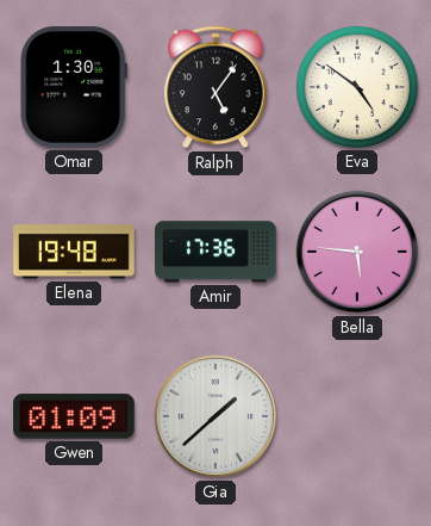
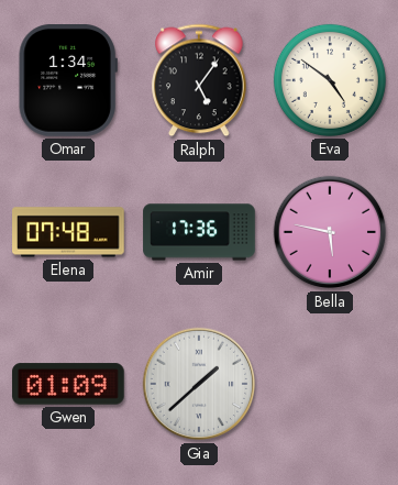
Omar: 1:30 -> 1:34
Elena: 19:48 -> 07:48
Bella: 5:46 -> 5:47
